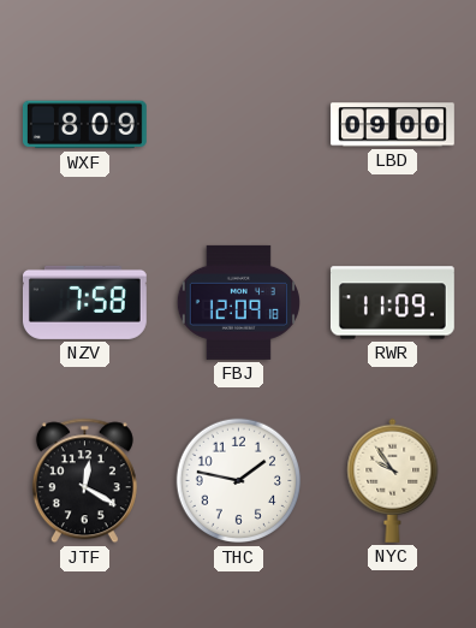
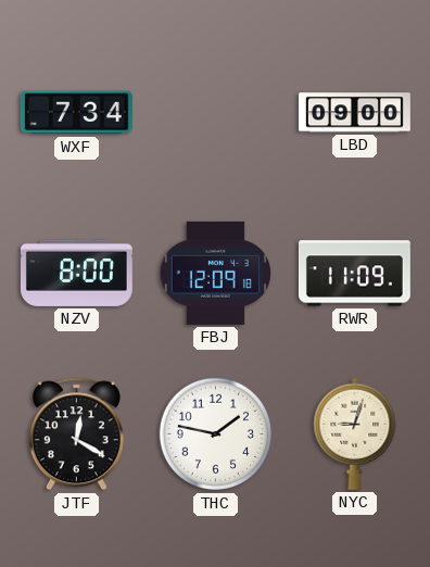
WXF: 8:09 -> 7:34
NZV: 7:58 -> 8:00
NYC: 9:54 -> 9:03
